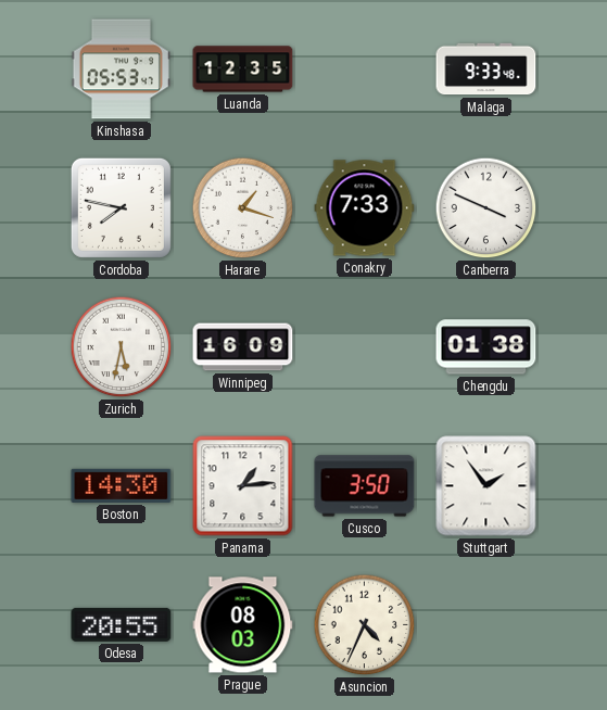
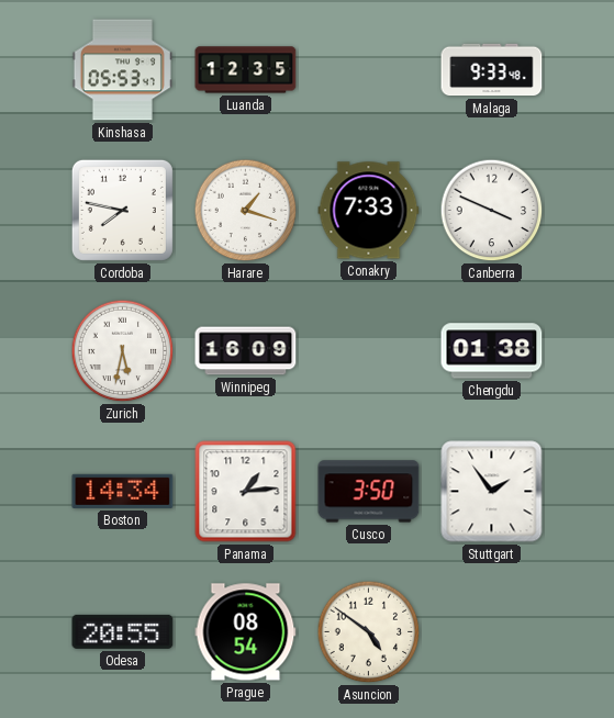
Boston: 14:30 -> 14:34
Prague: 08:03 -> 08:54
Asuncion: 4:34 -> 4:51
